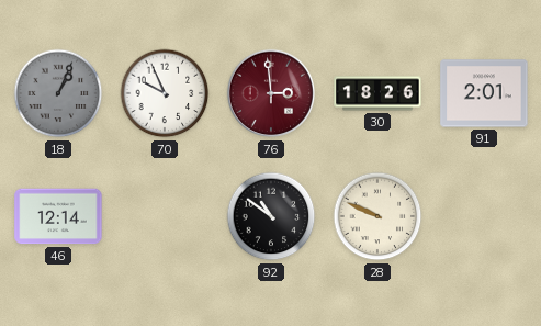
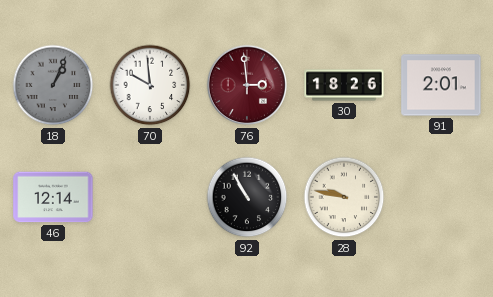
70: 9:56 -> 9:59
92: 10:51 -> 10:55
28: 9:49 -> 9:47
